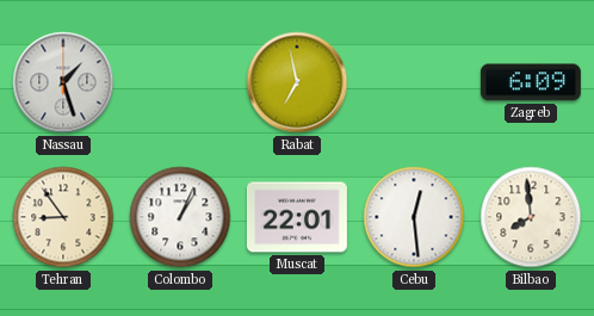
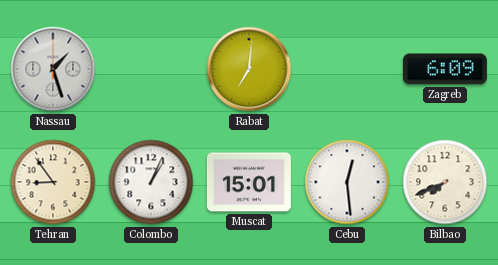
Rabat: 6:58 -> 7:01
Muscat: 22:01 -> 15:01
Bilbao: 7:59 -> 7:41
